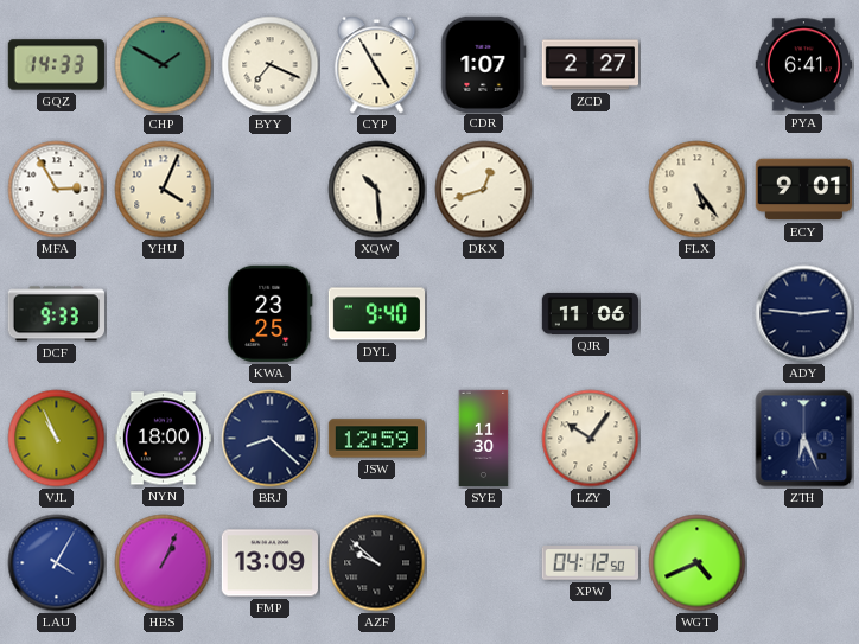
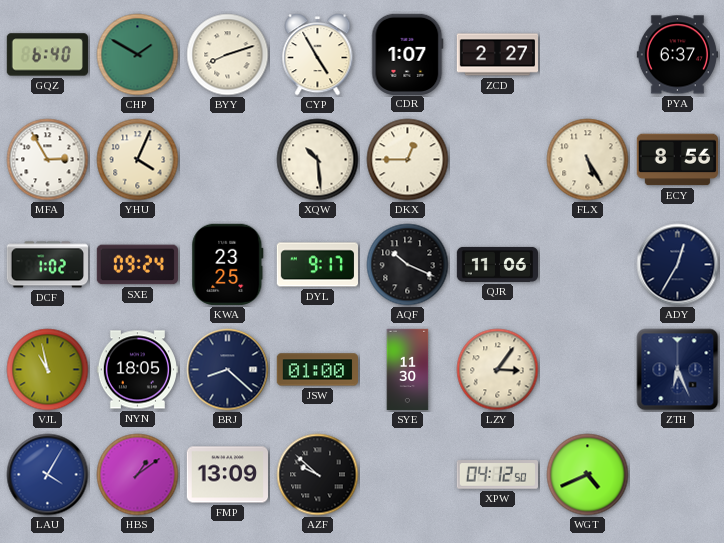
GQZ: 14:33 -> 6:40
BYY: 7:19 -> 8:12
PYA: 6:41 -> 6:37
DKX: 12:42 -> 12:45
FLX: 5:24 -> 5:25
ECY: 9:01 -> 8:56
DCF: 9:33 -> 1:02
SXE: none -> 09:24
DYL: 9:40 -> 9:17
AQF: none -> 10:19
ADY: 2:46 -> 12:35
VJL: 10:56 -> 10:58
NYN: 18:00 -> 18:05
JSW: 12:59 -> 01:00
LZY: 10:06 -> 3:06
HBS: 1:04 -> 1:09
